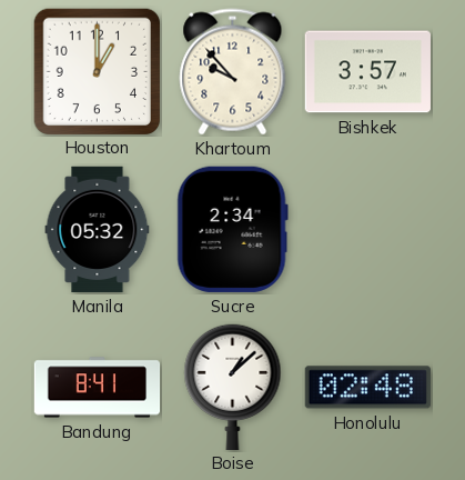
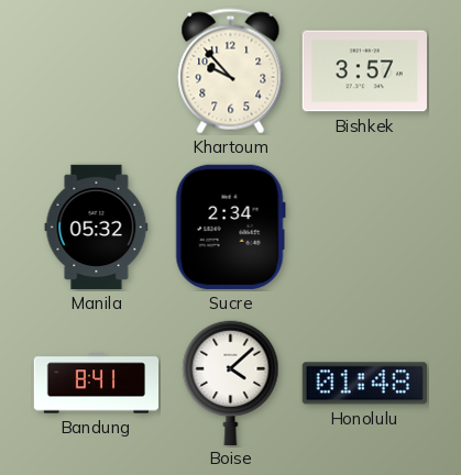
Houston: 1:00 -> none
Boise: 1:08 -> 4:08
Honolulu: 02:48 -> 01:48
